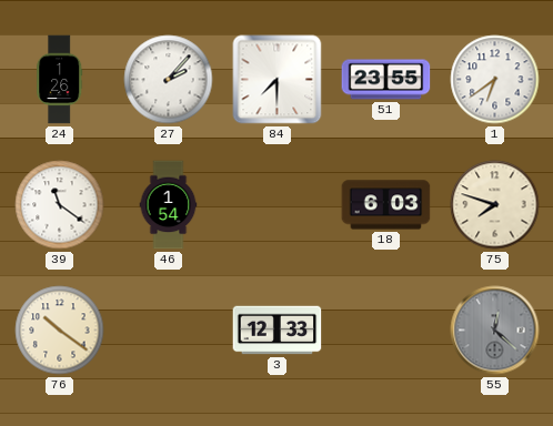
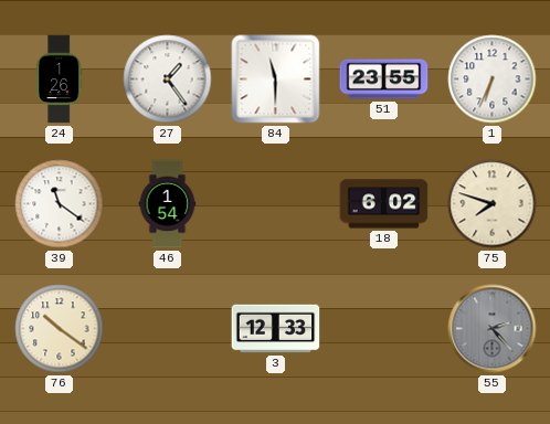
27: 2:07 -> 1:24
84: 7:30 -> 11:30
1: 6:39 -> 6:34
18: 6:03 -> 6:02
55: 12:22 -> 2:23
